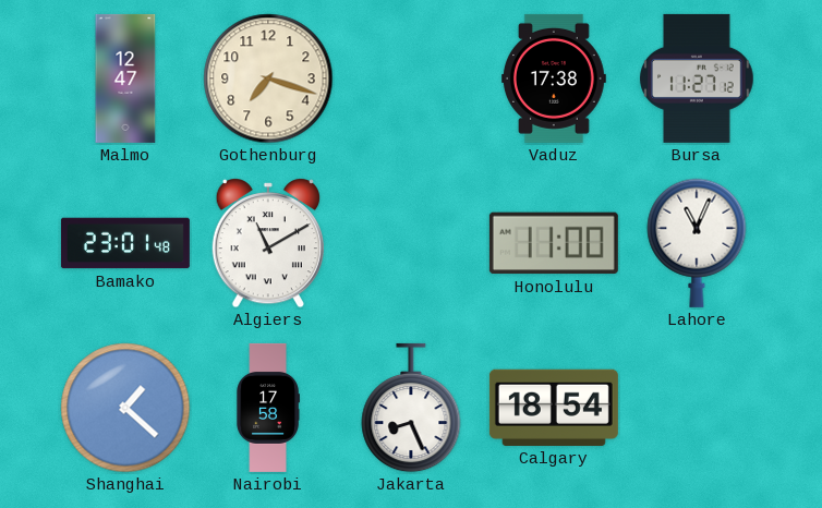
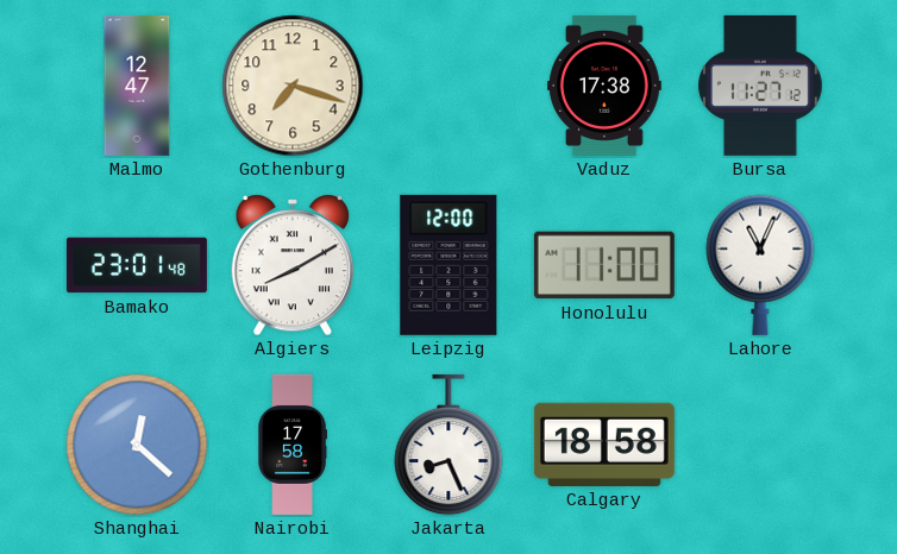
Algiers: 11:10 -> 8:10
Leipzig: none -> 12:00
Shanghai: 1:22 -> 12:22
Calgary: 18:54 -> 18:58
